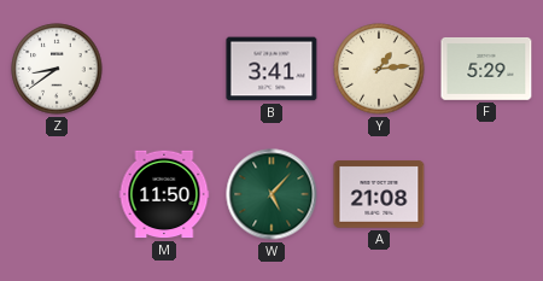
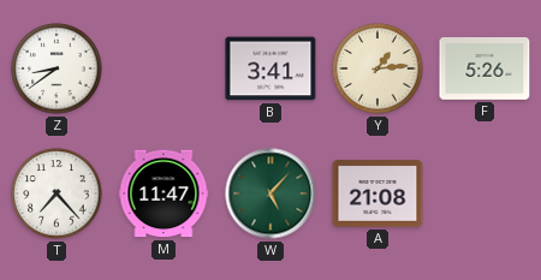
F: 5:29 -> 5:26
T: none -> 7:23
M: 11:50 -> 11:47
